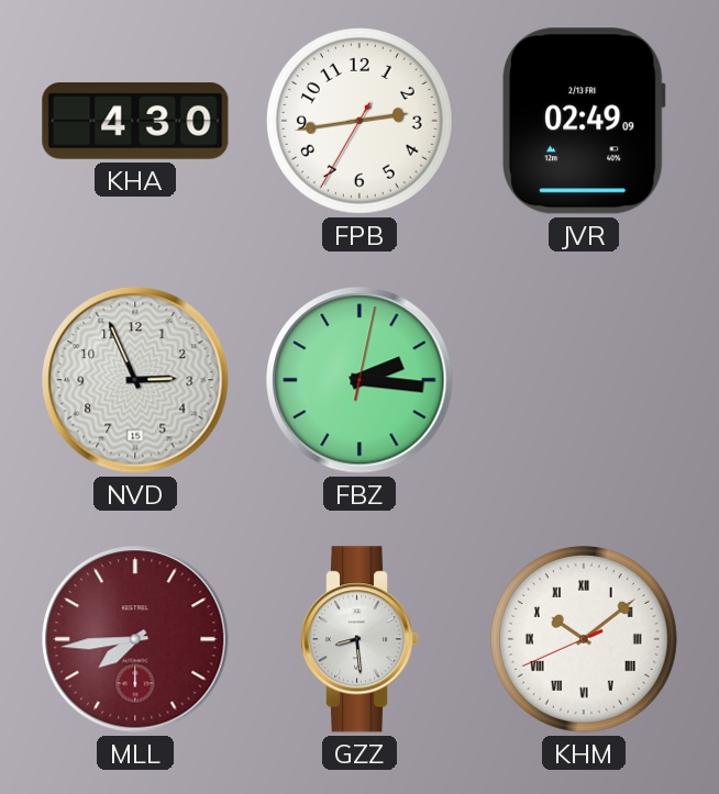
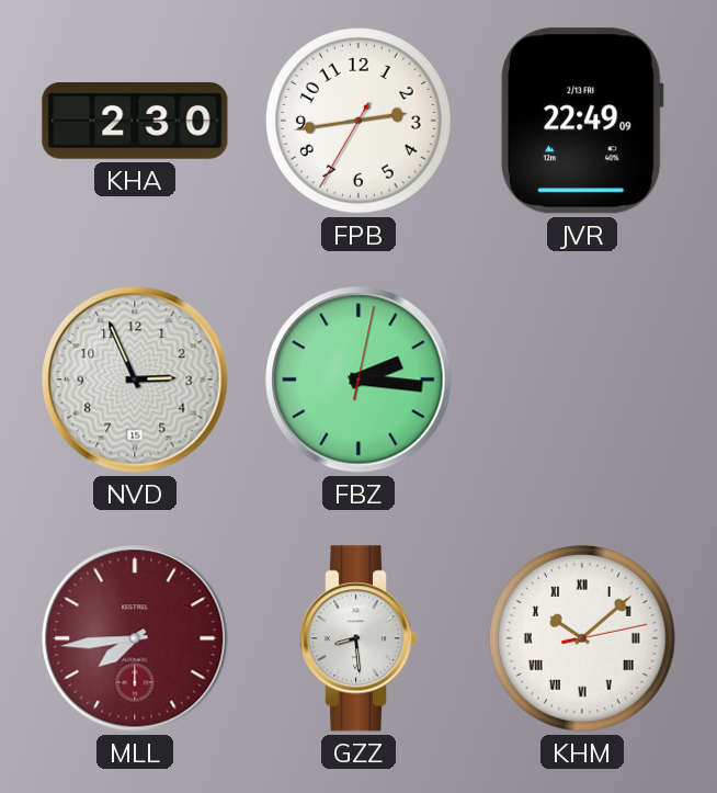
KHA: 4:30 -> 2:30
JVR: 02:49 -> 22:49
KHM: 10:08:41 -> 10:08:13
